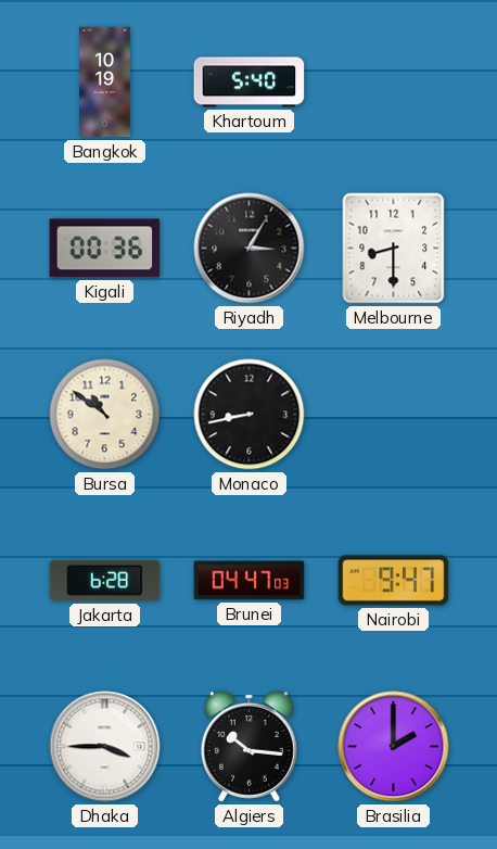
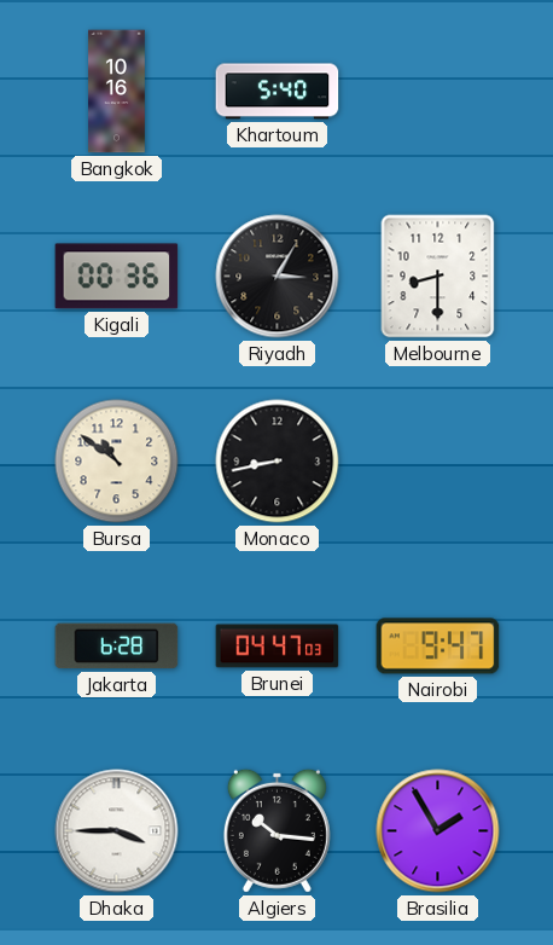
Bangkok: 10:19 -> 10:16
Brasilia: 2:00 -> 1:55
